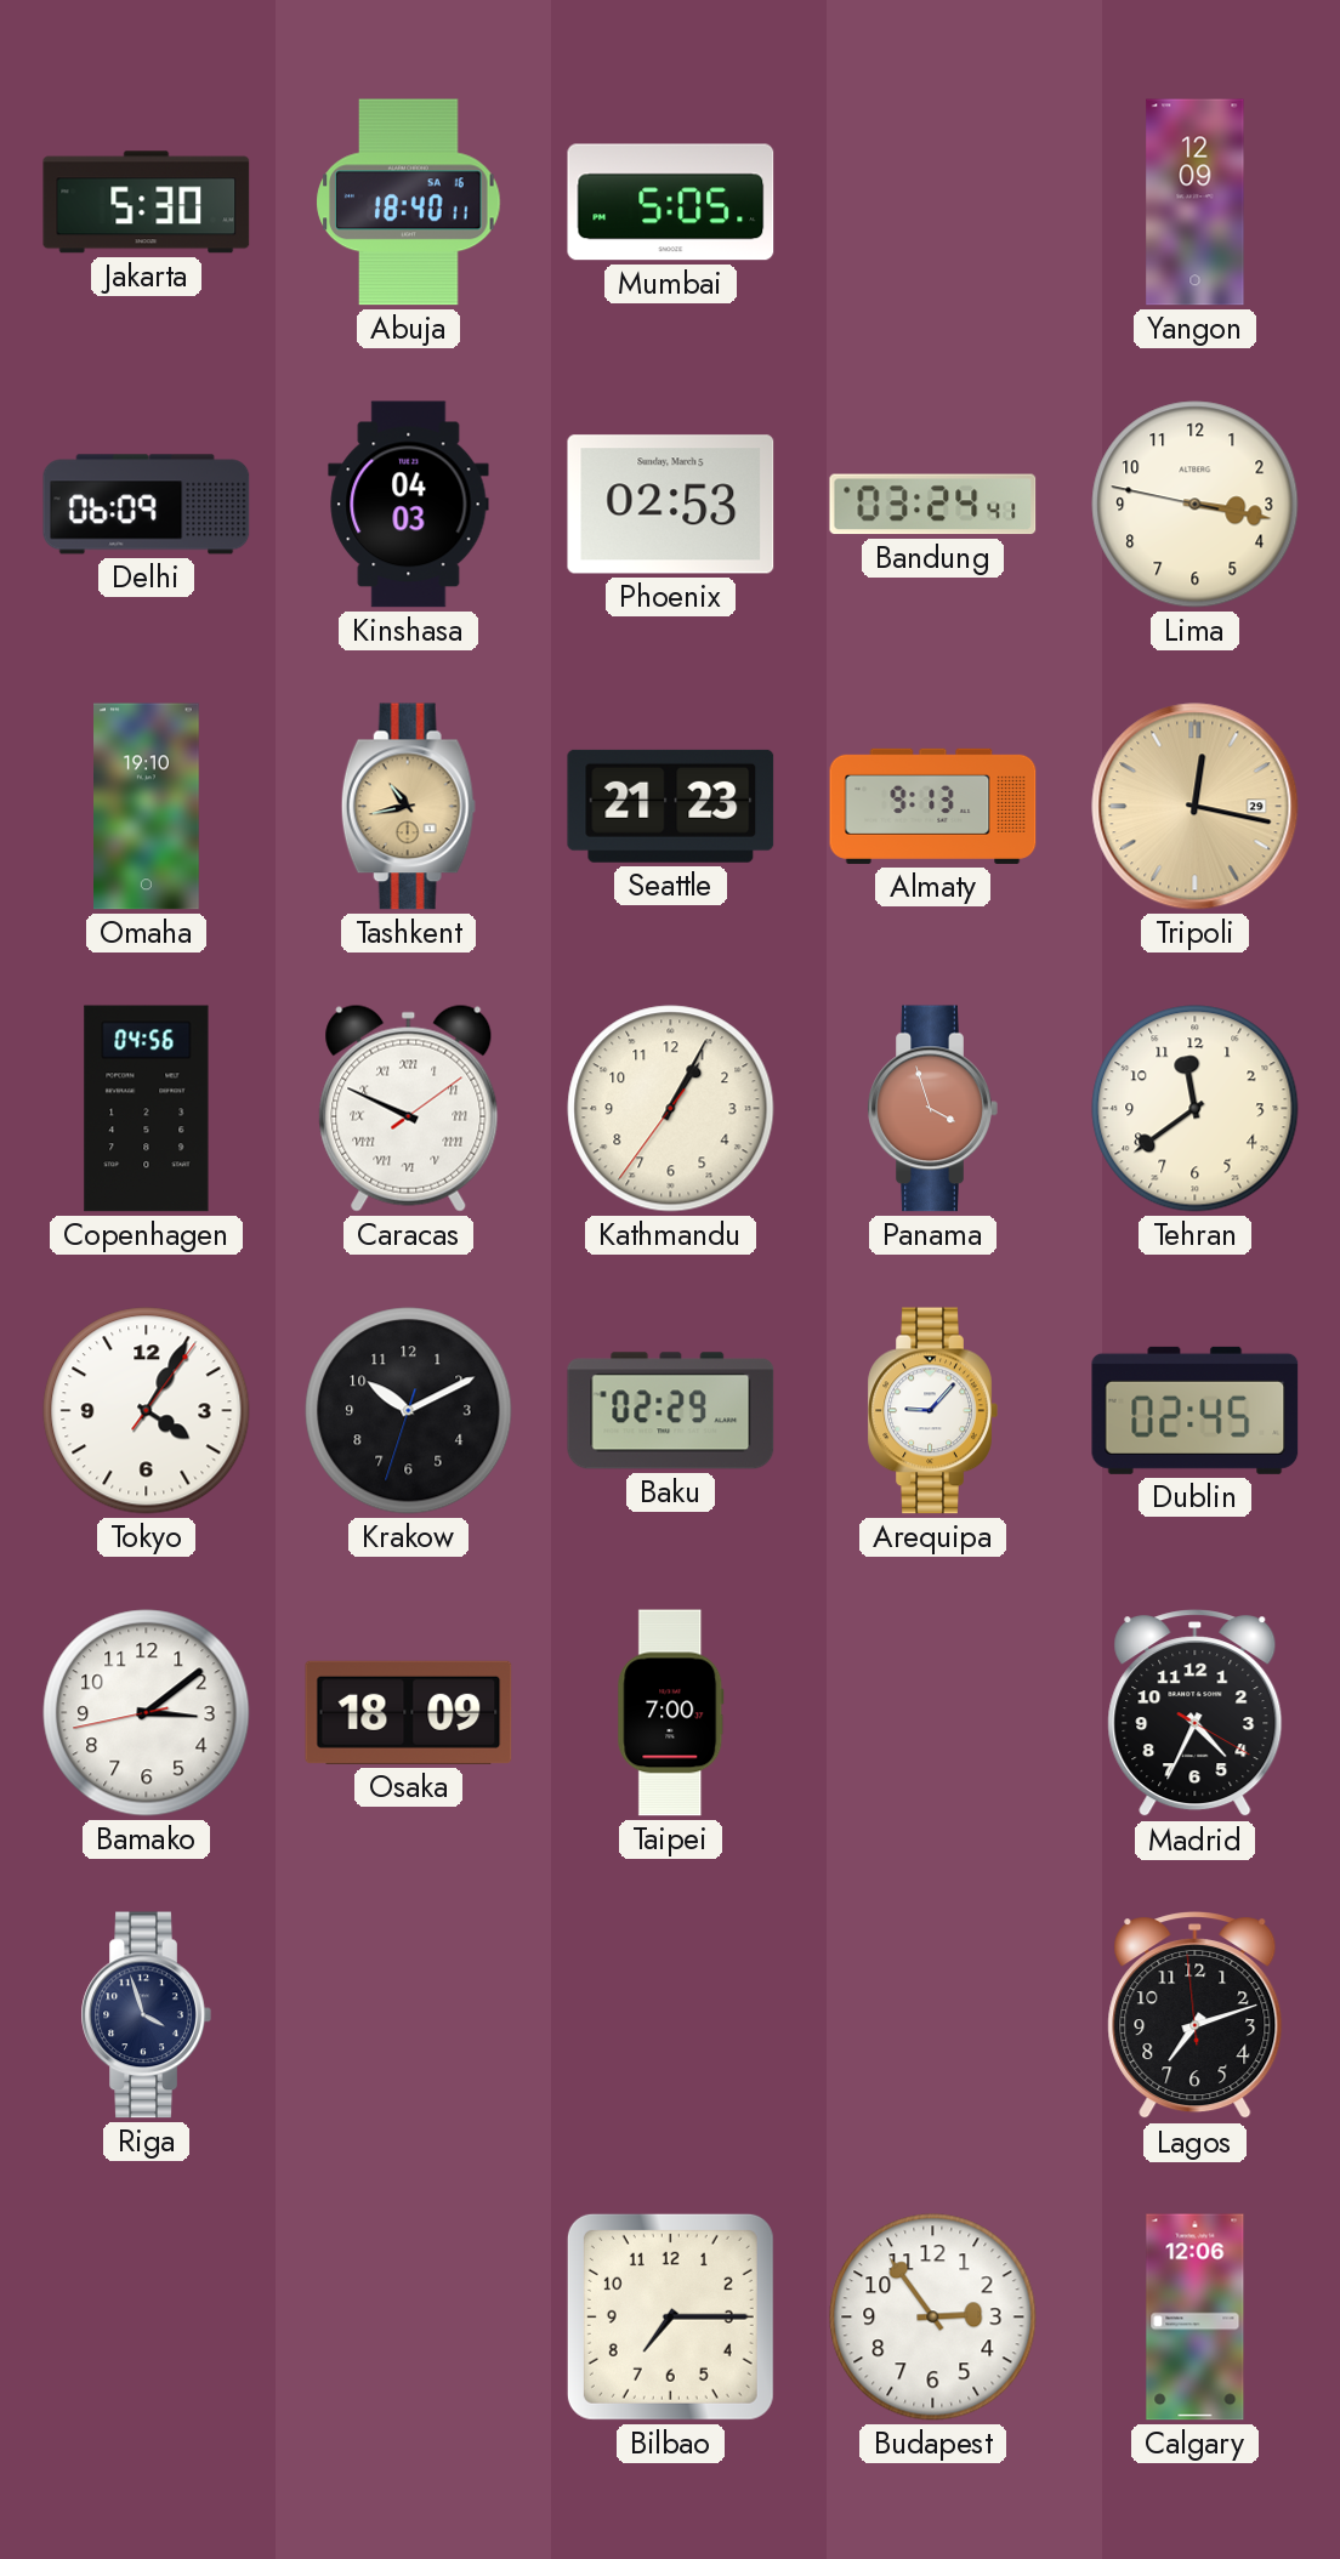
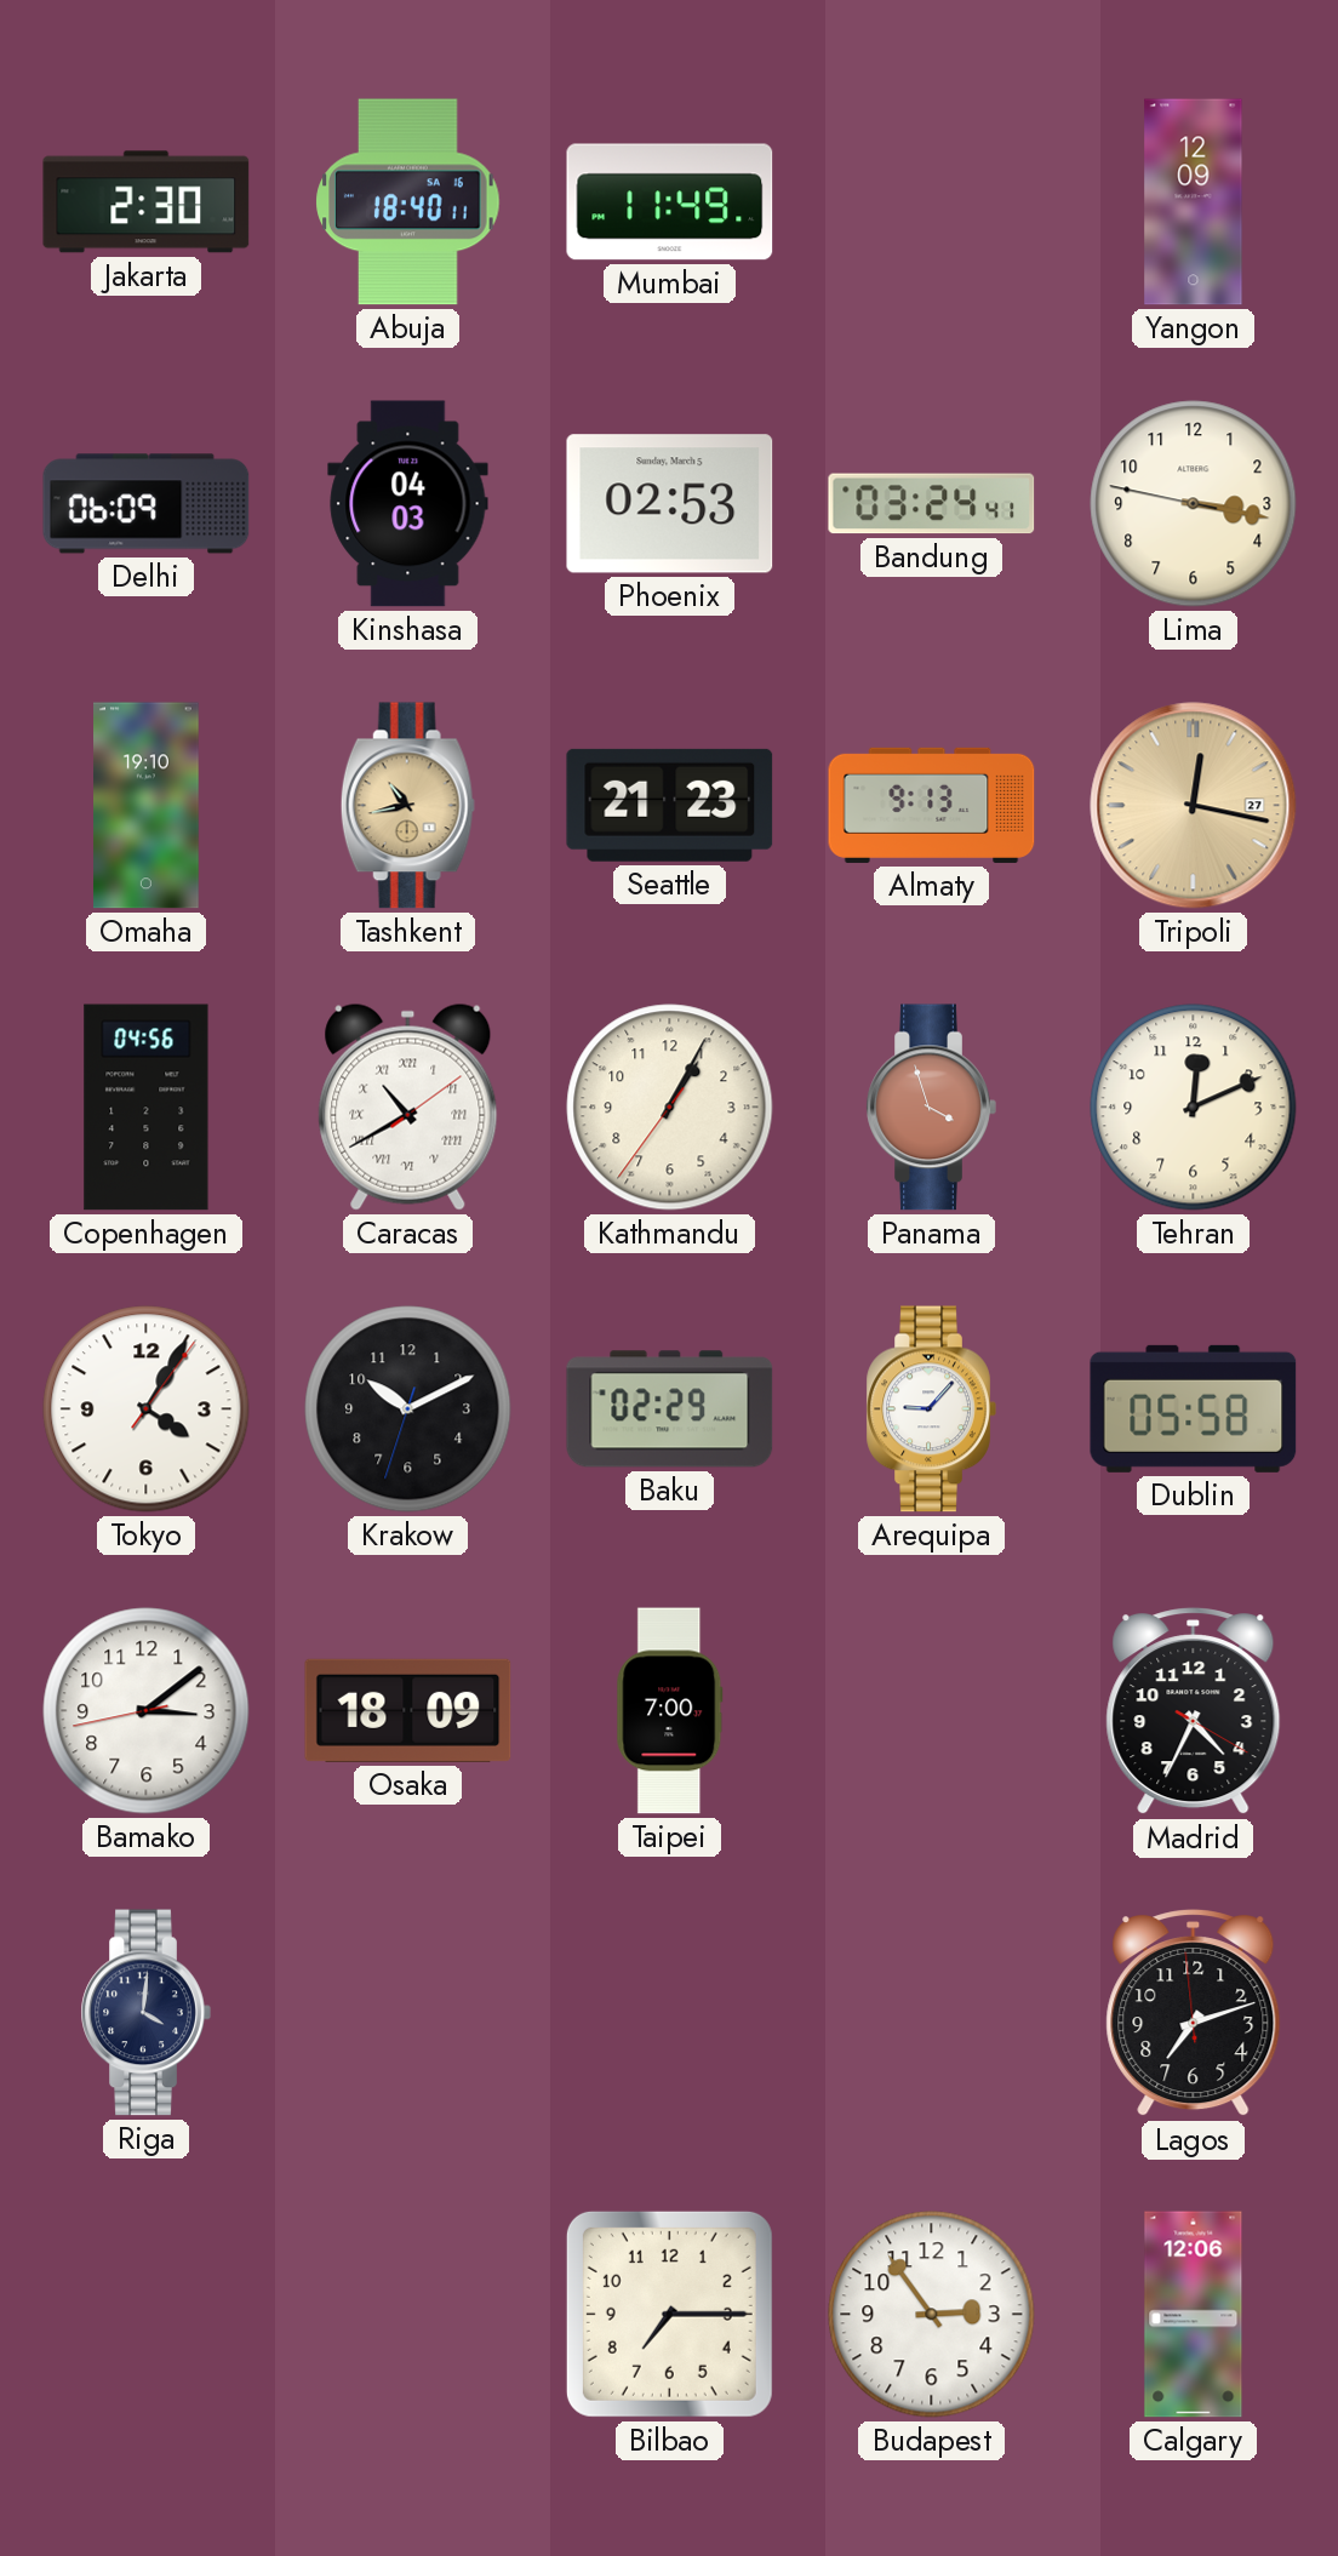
Jakarta: 5:30 -> 2:30
Mumbai: 5:05 -> 11:49
Tripoli date: 29 -> 27
Caracas: 9:49 -> 10:40
Tehran: 11:39 -> 12:11
Dublin: 02:45 -> 05:58
Riga: 3:57 -> 4:01
